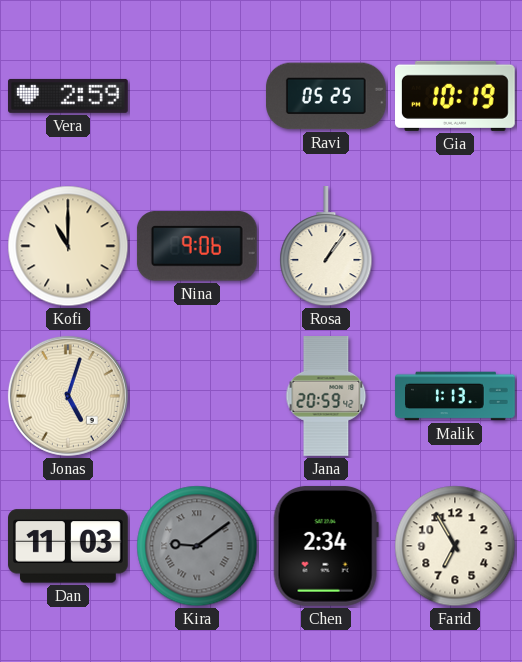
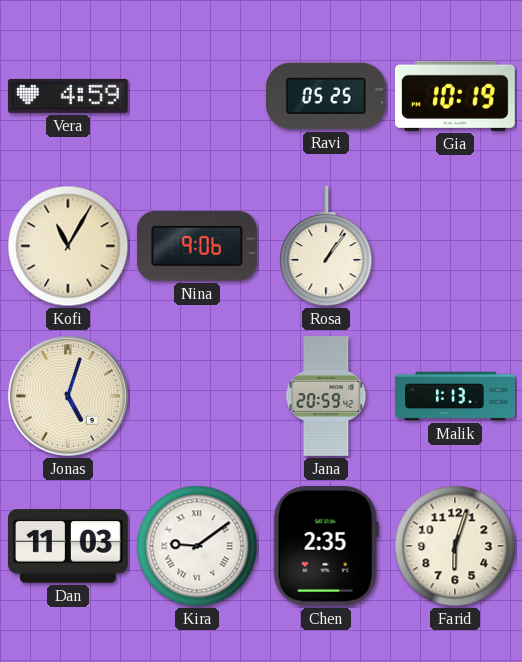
Vera: 2:59 -> 4:59
Kofi: 11:00 -> 11:05
Kira dial: grey -> white
Chen: 2:34 -> 2:35
Farid: 6:55 -> 6:03
